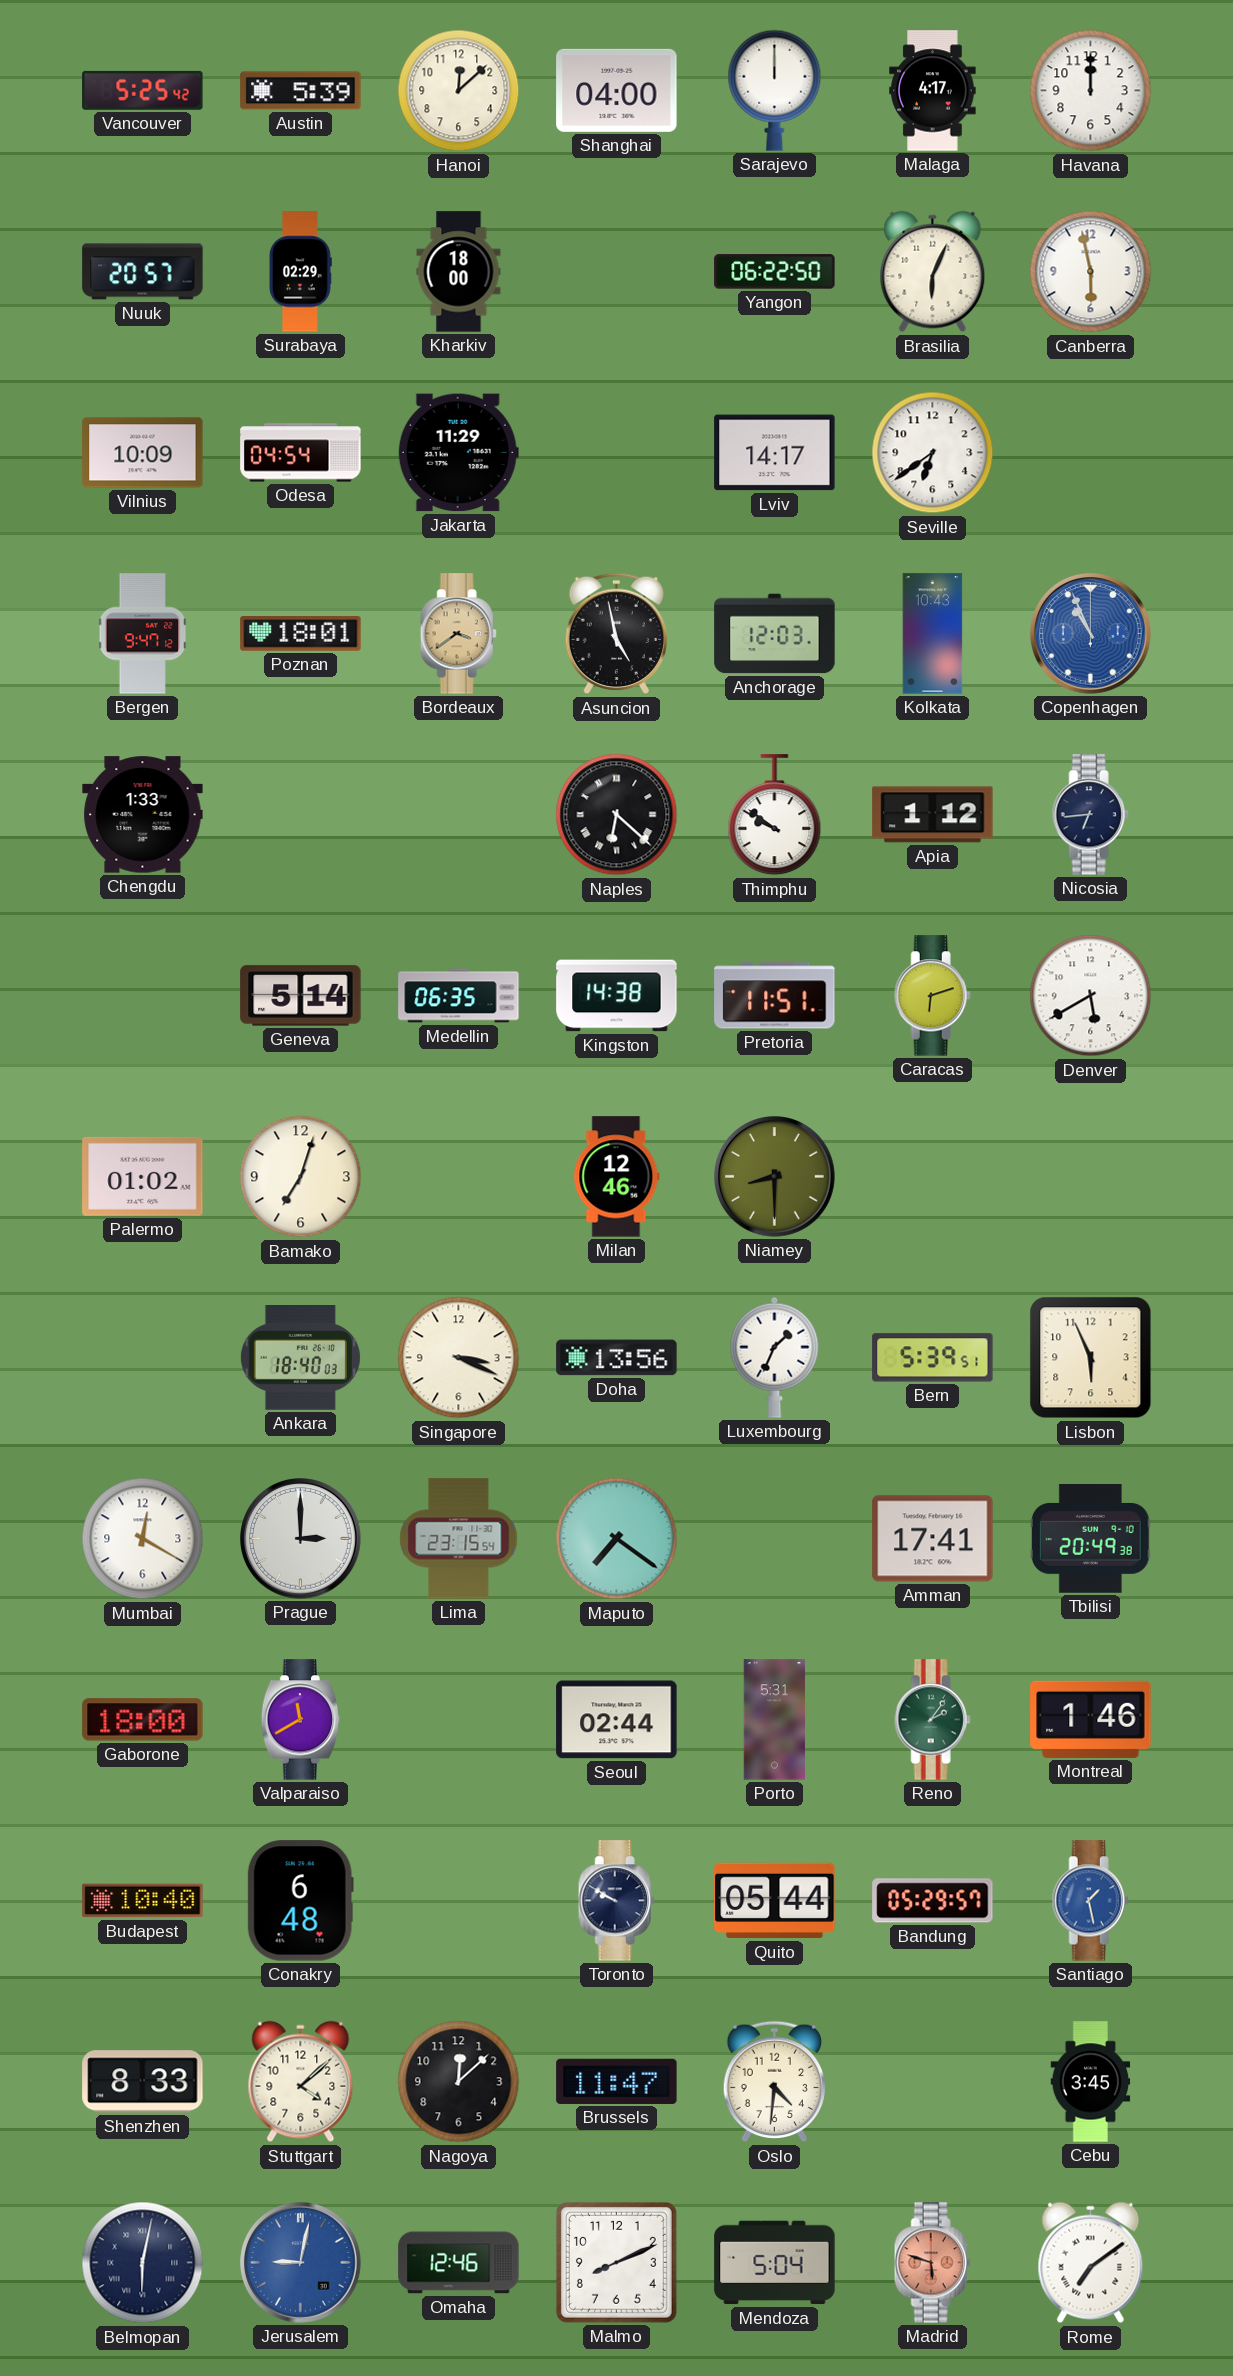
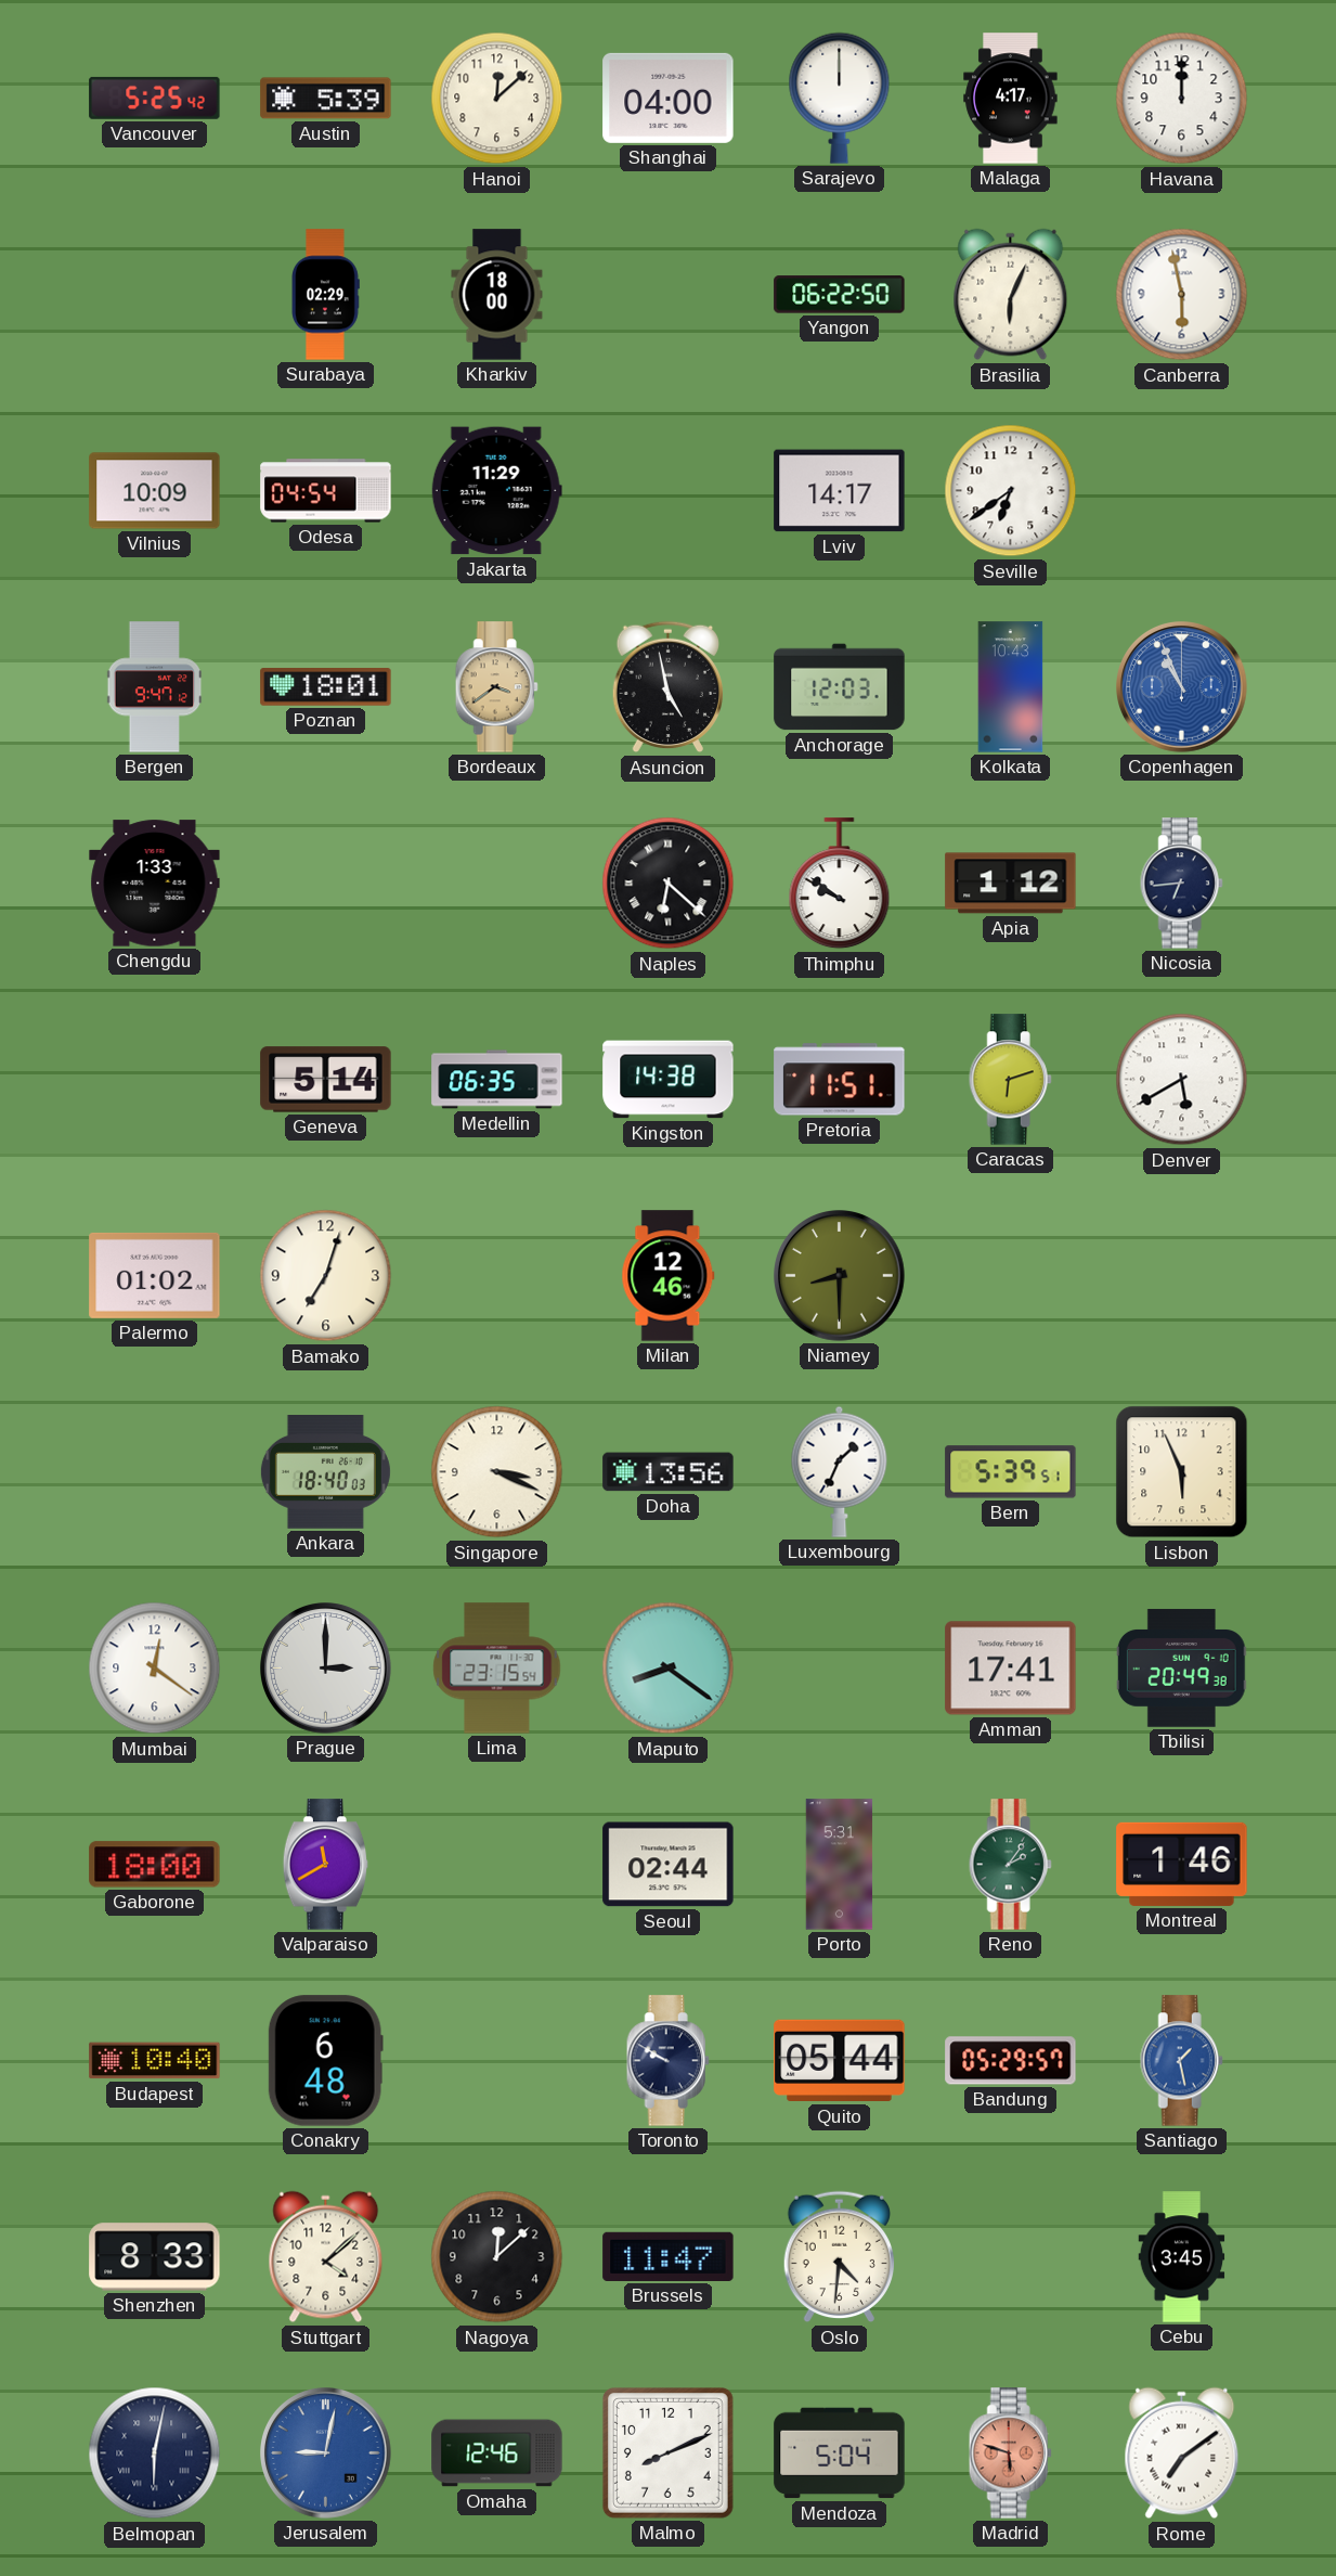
Nuuk: 20:57 -> none
Mumbai: 12:20 -> 12:21
Maputo: 7:21 -> 8:21
